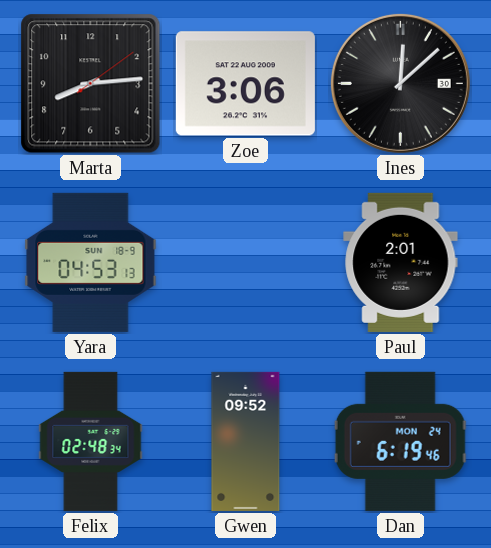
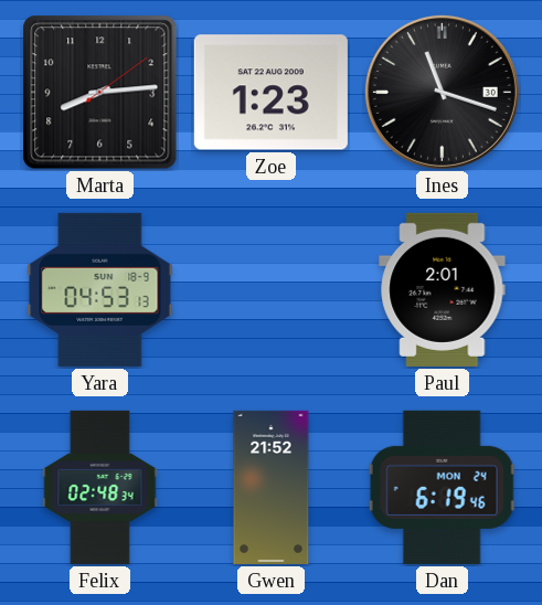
Zoe: 3:06 -> 1:23
Ines: 12:08 -> 11:18
Gwen: 09:52 -> 21:52
